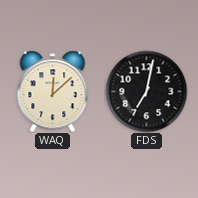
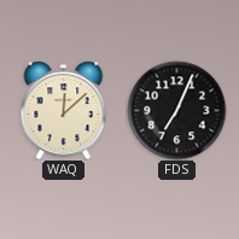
FDS: 7:02 -> 7:04
